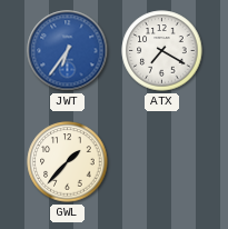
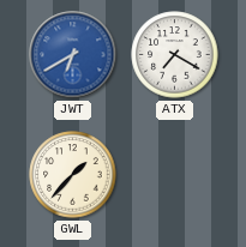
JWT: 6:36 -> 6:40
